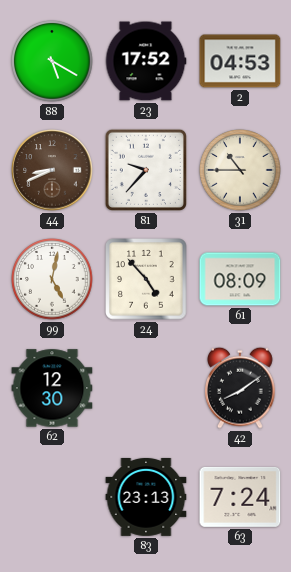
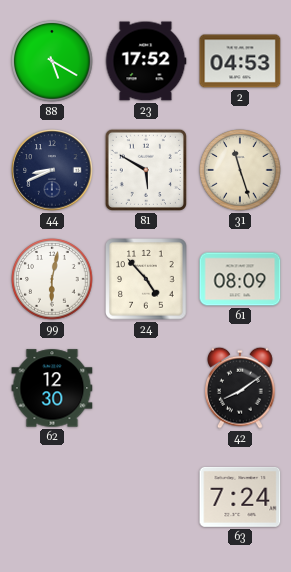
44 dial: brown -> navy
81: 9:37 -> 5:50
31: 10:45 -> 11:27
99: 5:02 -> 6:02
83: 23:13 -> none
